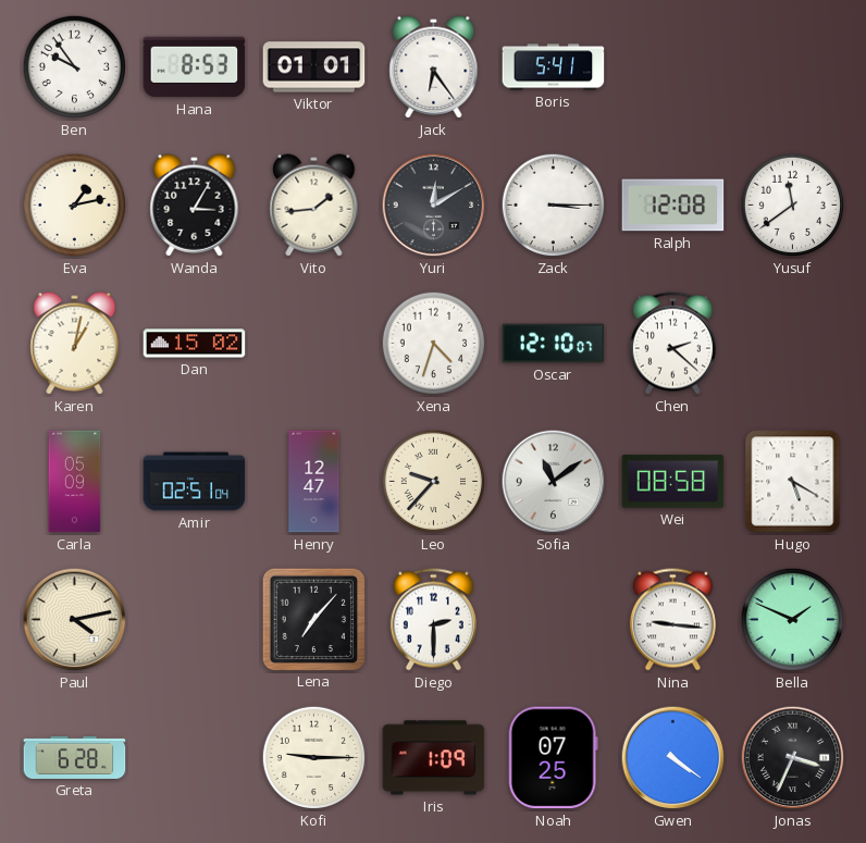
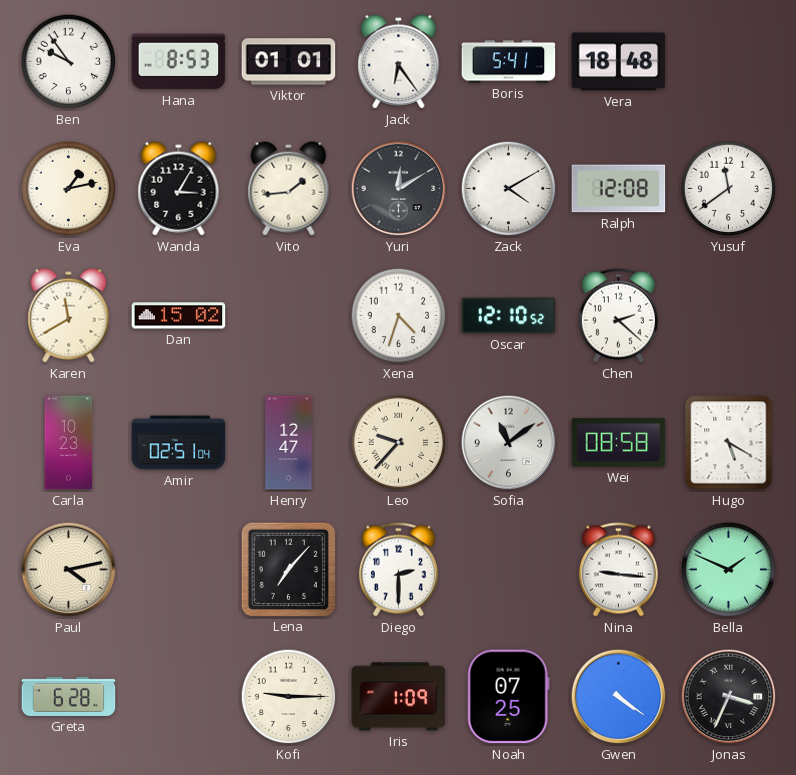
Vera: none -> 18:48
Zack: 3:15 -> 4:10
Karen: 1:02 -> 11:40
Oscar: 12:10:07 -> 12:10:52
Carla: 05:09 -> 10:23
